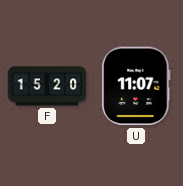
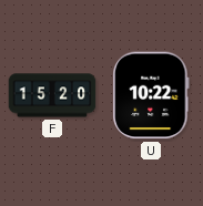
U: 11:07 -> 10:22
